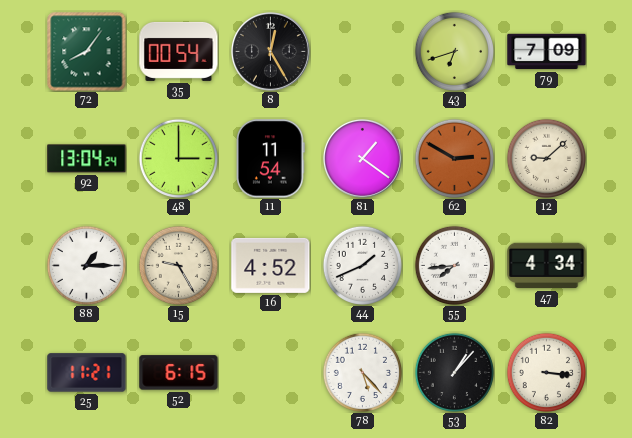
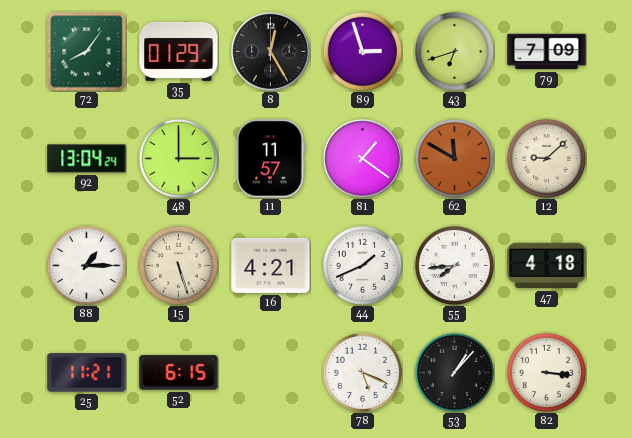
35: 00:54 -> 01:29
89: none -> 2:57
11: 11:54 -> 11:57
62: 2:50 -> 11:50
15: 9:25 -> 5:27
16: 4:52 -> 4:21
47: 4:34 -> 4:18
78: 5:23 -> 5:19
